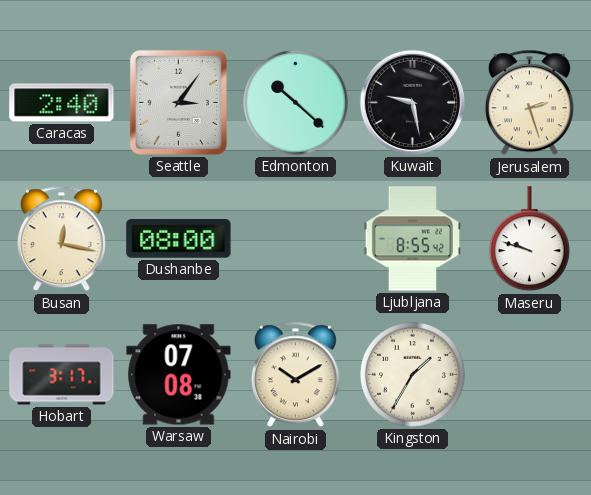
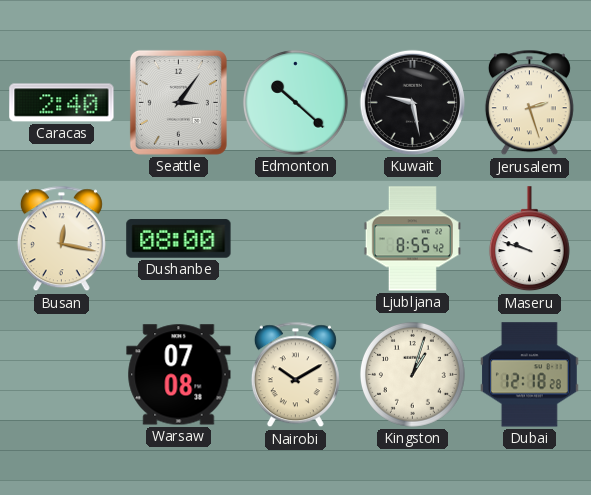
Hobart: 3:17 -> none
Kingston: 1:35 -> 1:03
Dubai: none -> 12:18
